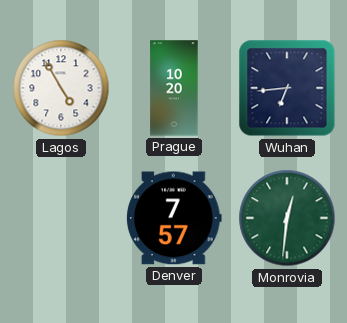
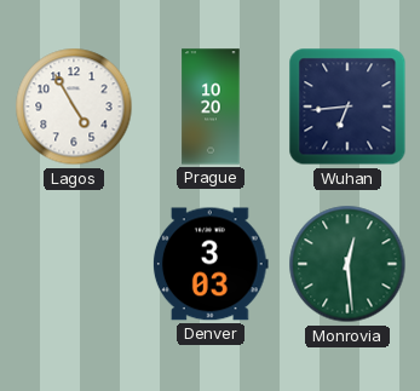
Denver: 7:57 -> 3:03
Monrovia: 12:31 -> 12:29
